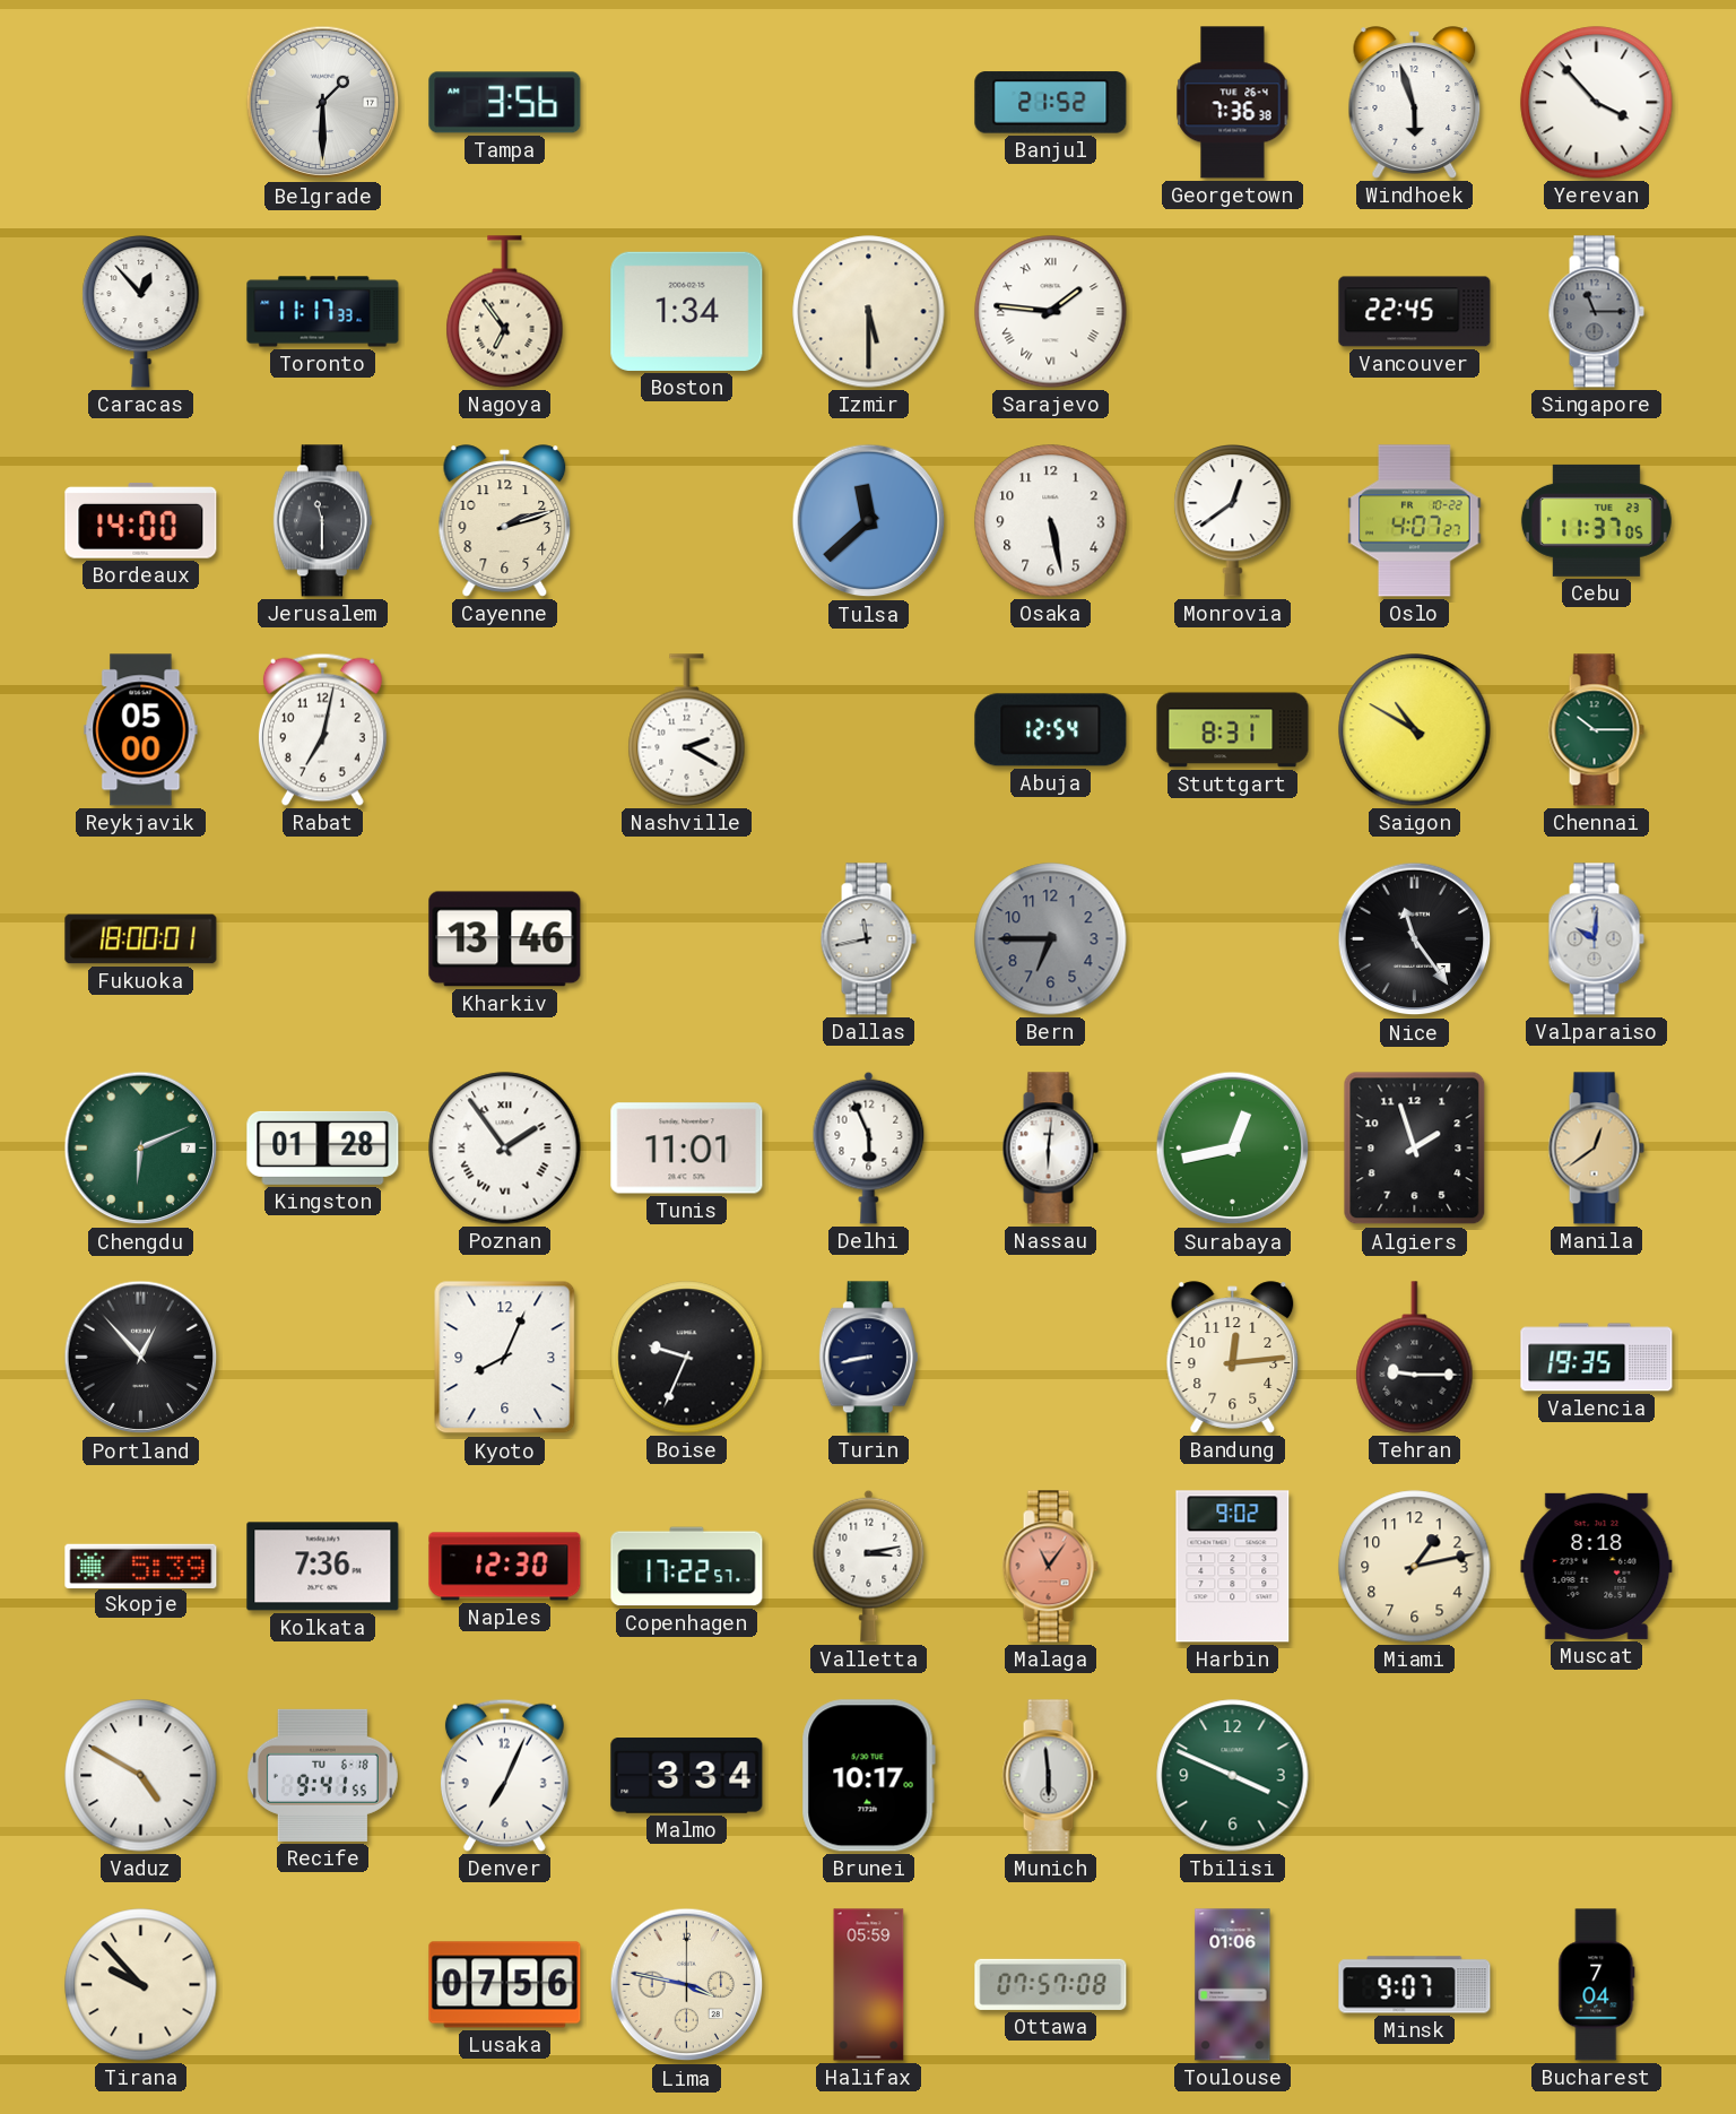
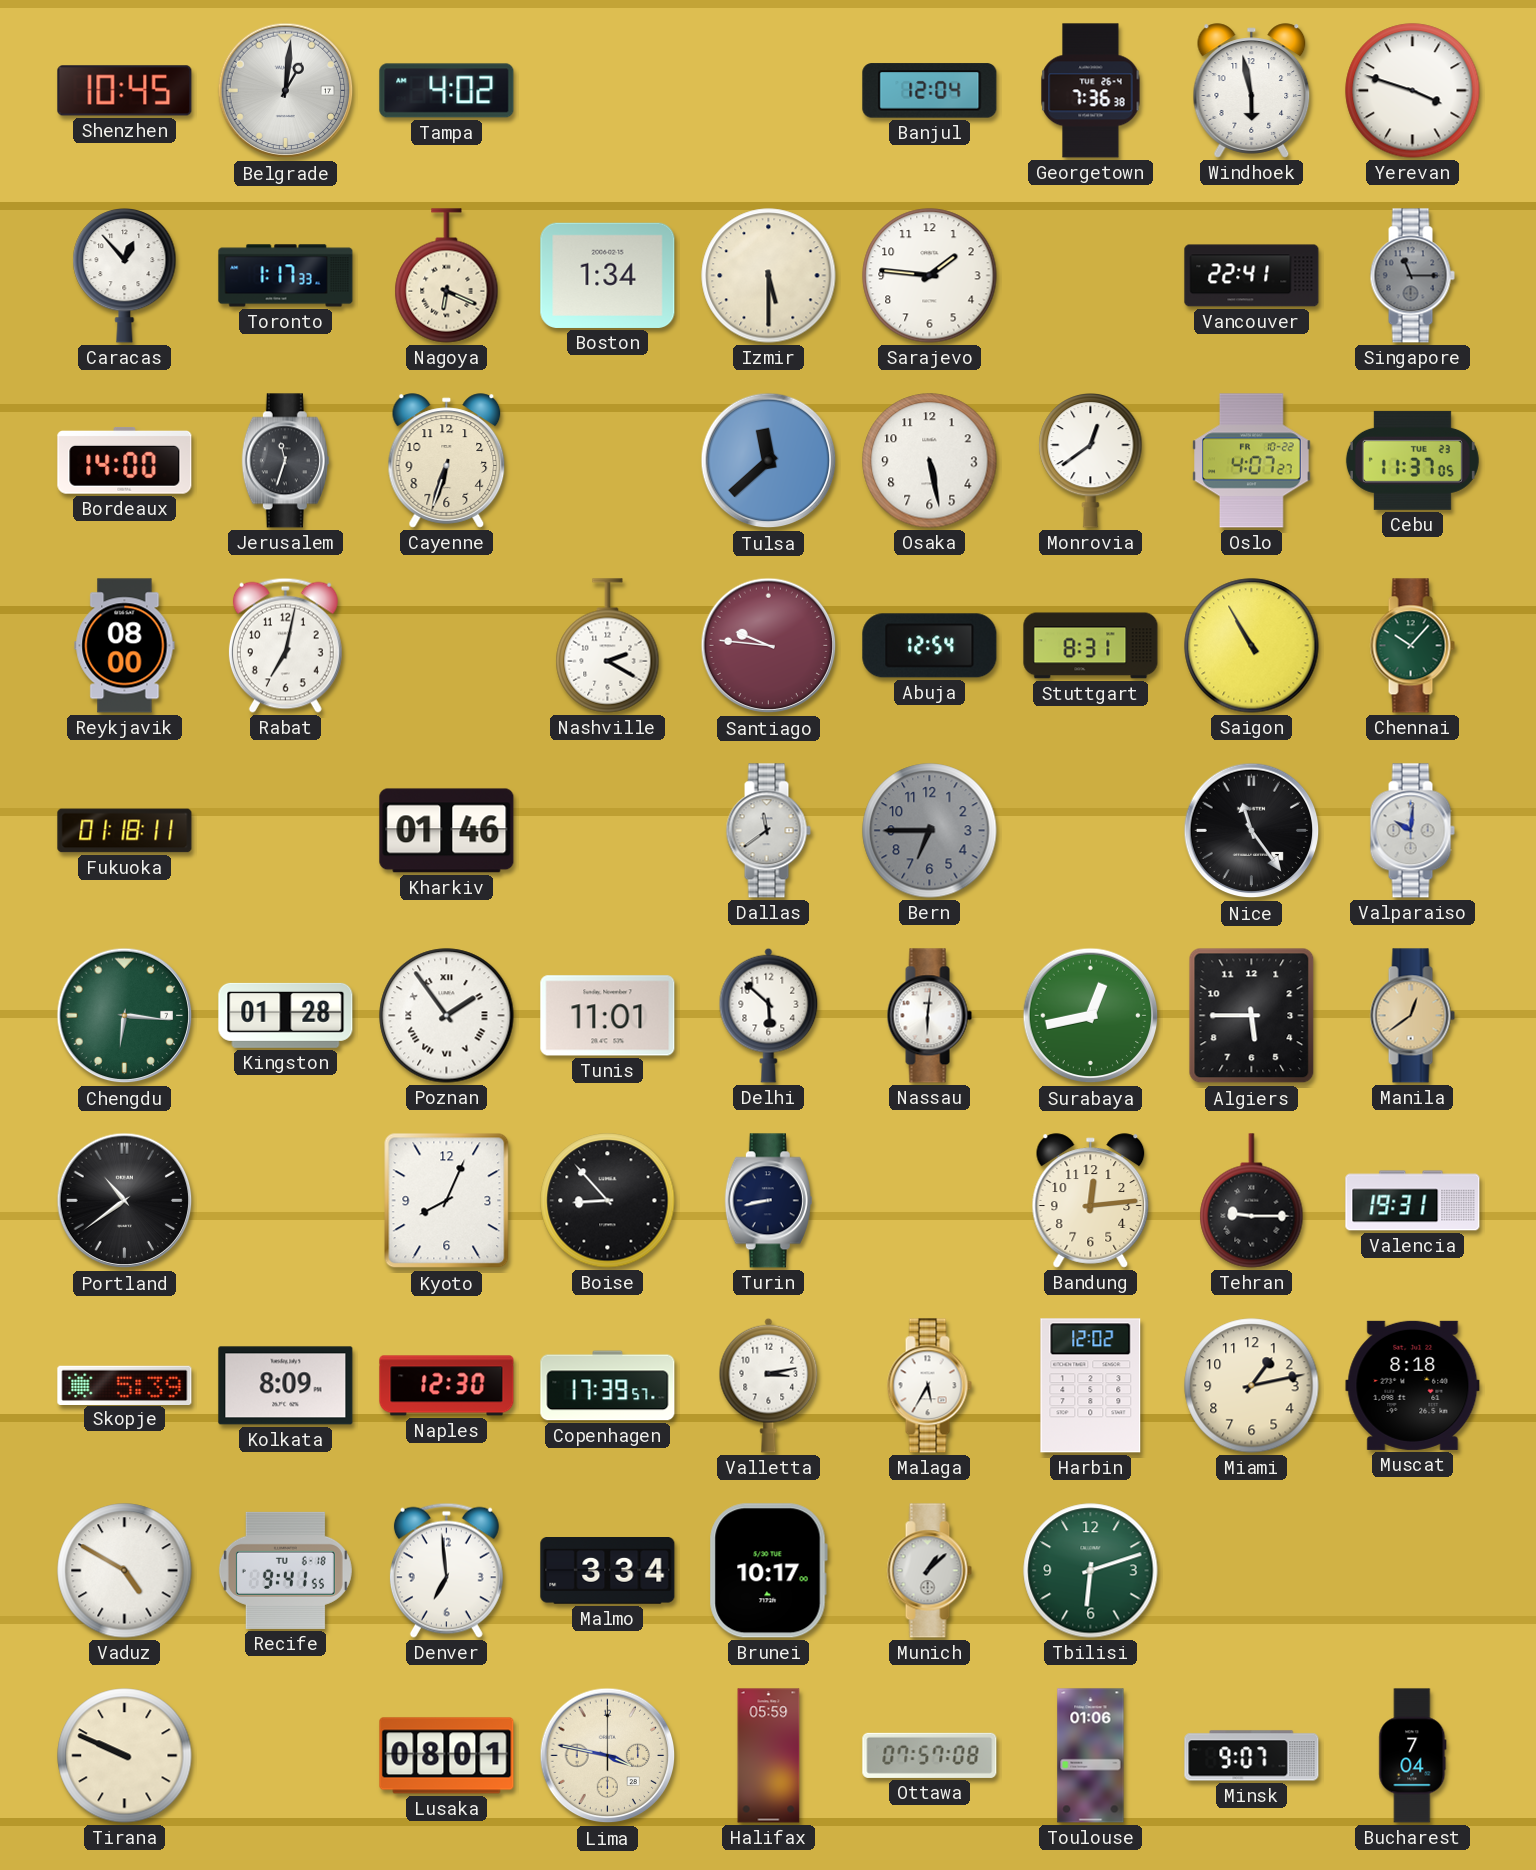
Shenzhen: none -> 10:45
Belgrade: 1:30 -> 1:01
Tampa: 3:56 -> 4:02
Banjul: 21:52 -> 12:04
Windhoek: 5:57 -> 5:58
Yerevan: 3:53 -> 3:48
Toronto: 11:17 -> 1:17
Nagoya: 6:54 -> 6:19
Sarajevo numerals: Roman -> Arabic
Vancouver: 22:45 -> 22:41
Jerusalem: 11:30 -> 11:33
Cayenne: 2:12 -> 6:33
Reykjavik: 05:00 -> 08:00
Santiago: none -> 9:46
Saigon: 10:50 -> 10:55
Chennai: 10:15 -> 10:07
Fukuoka: 18:00 -> 01:18
Kharkiv: 13:46 -> 01:46
Dallas: 11:43 -> 11:39
Chengdu: 6:11 -> 6:16
Delhi: 5:56 -> 5:52
Algiers: 1:57 -> 5:45
Portland: 12:53 -> 10:39
Boise: 9:34 -> 8:53
Valencia: 19:35 -> 19:31
Kolkata: 7:36 -> 8:09
Copenhagen: 17:22 -> 17:39
Malaga: 11:06 -> 5:35
Malaga dial: salmon -> white
Harbin: 9:02 -> 12:02
Denver: 7:04 -> 6:59
Munich: 5:59 -> 1:08
Tbilisi: 3:49 -> 6:12
Tirana: 9:53 -> 9:49
Lusaka: 07:56 -> 08:01
